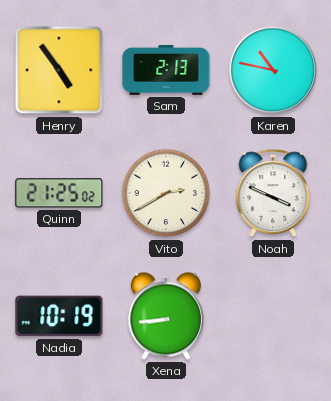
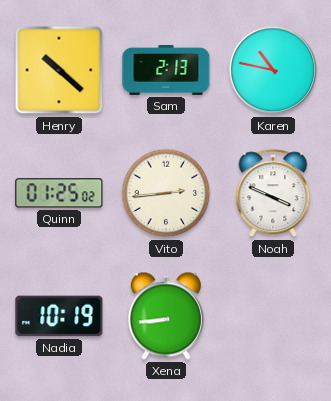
Henry: 4:54 -> 10:22
Quinn: 21:25 -> 01:25
Vito: 2:40 -> 2:44
